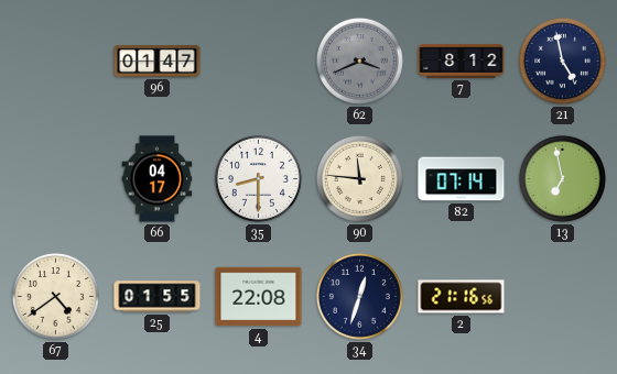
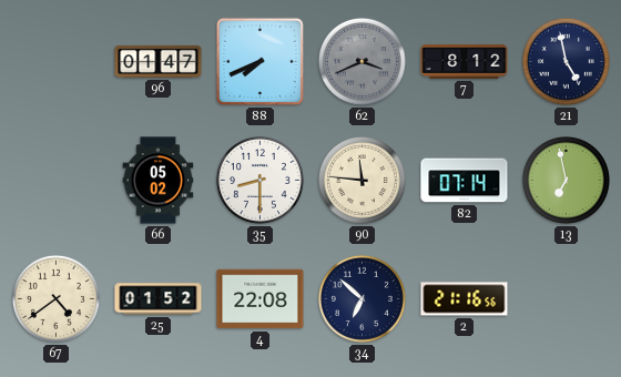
88: none -> 7:41
66: 04:17 -> 05:02
25: 01:55 -> 01:52
34: 12:33 -> 6:52
